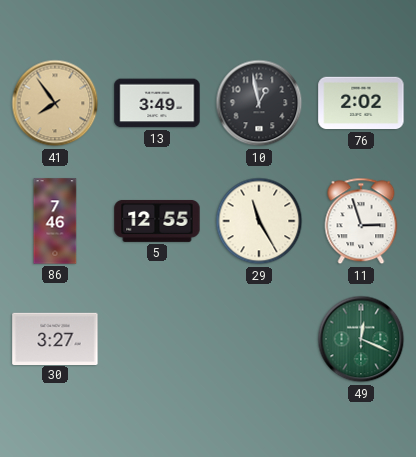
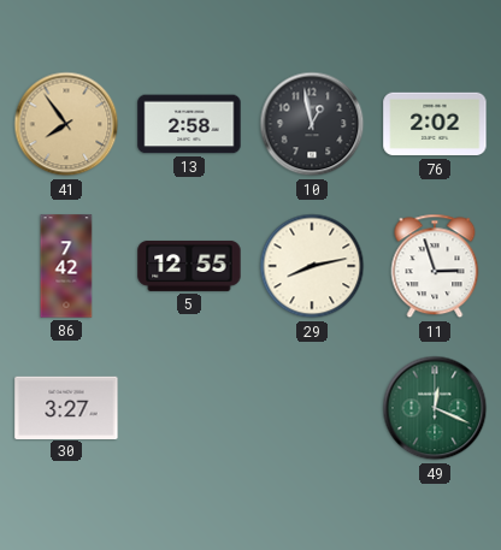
13: 3:49 -> 2:58
86: 7:46 -> 7:42
29: 11:25 -> 8:13
